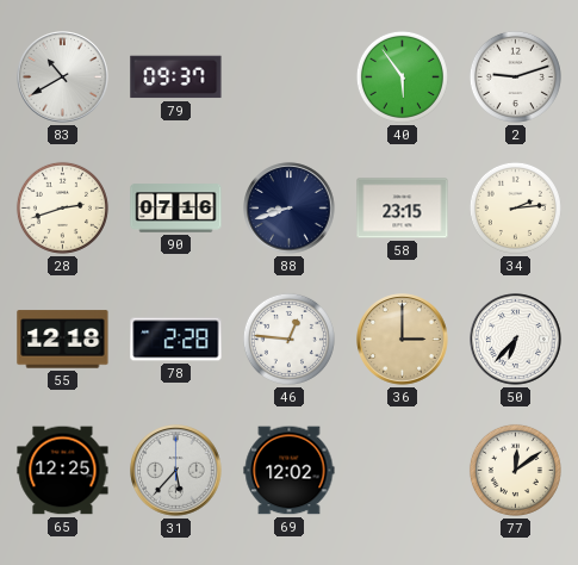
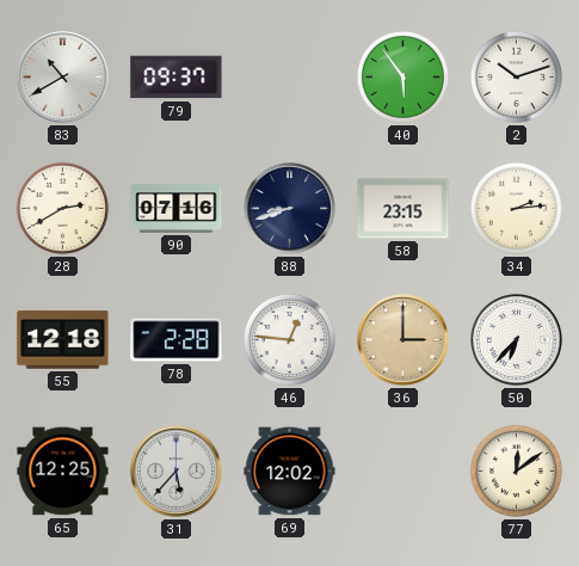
2: 9:12 -> 10:12
28: 2:42 -> 2:40
